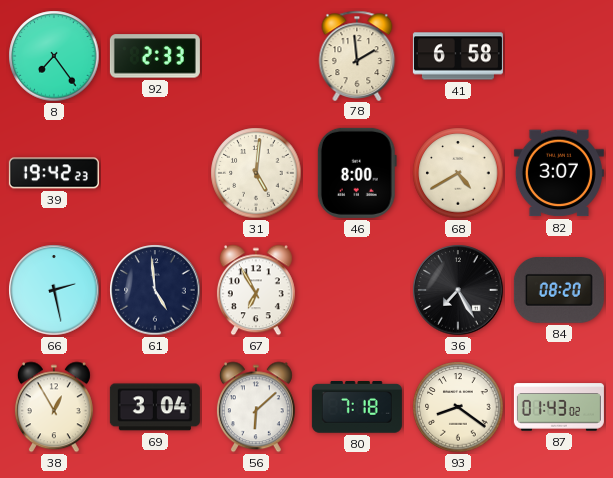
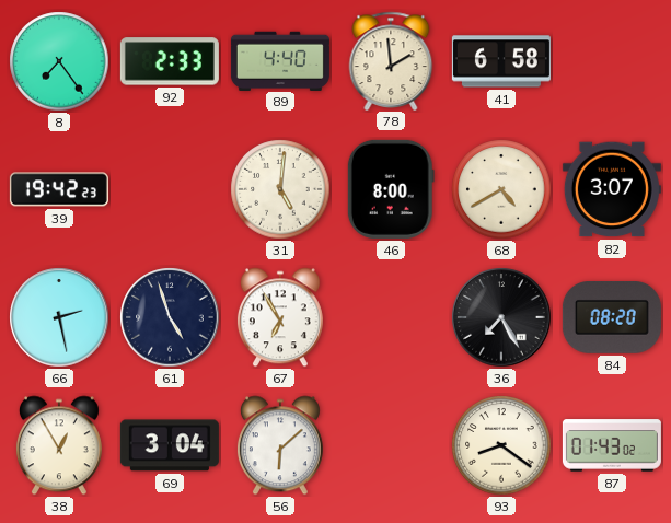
89: none -> 4:40
61: 4:59 -> 4:57
80: 7:18 -> none
